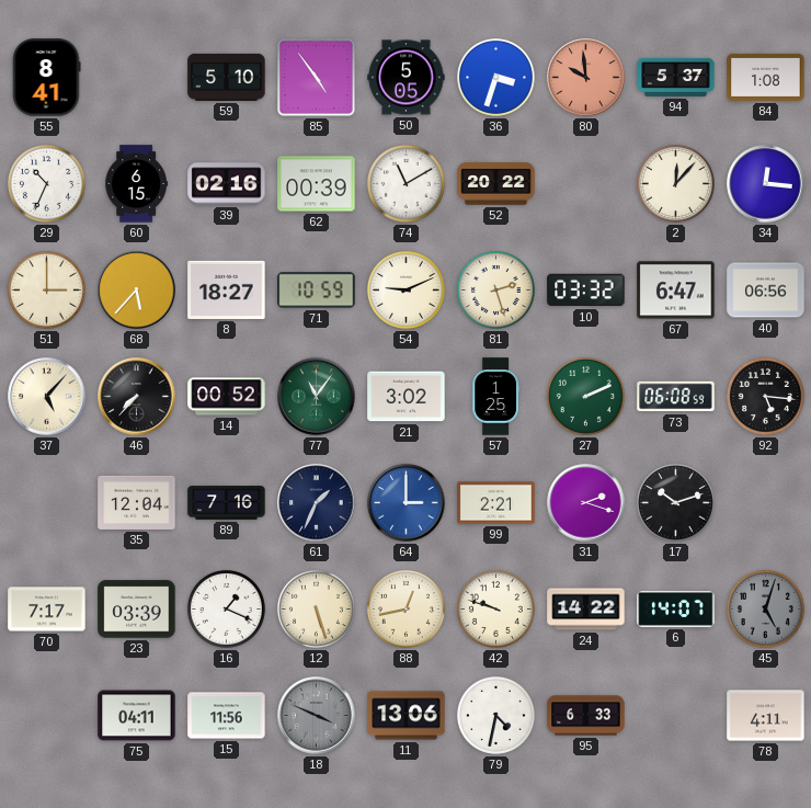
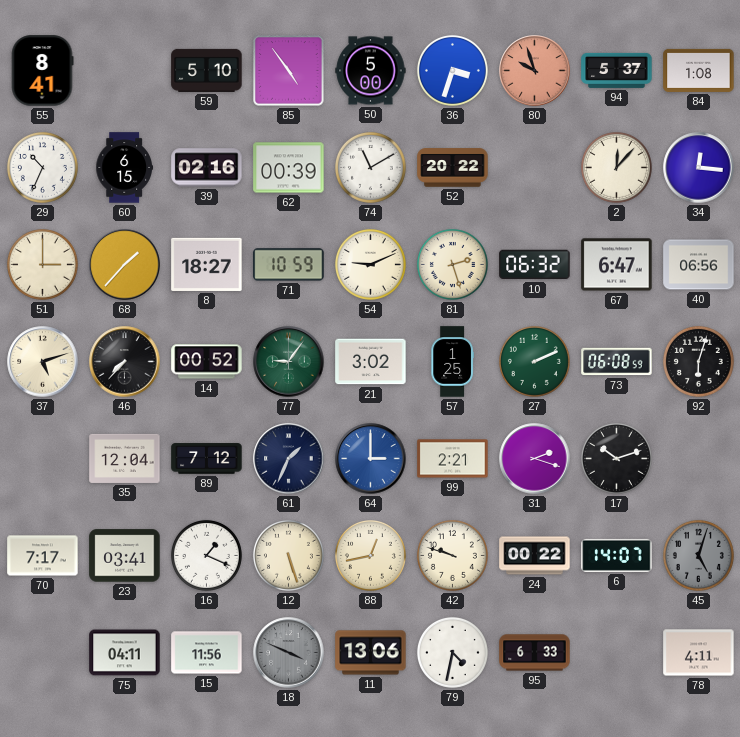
50: 5:05 -> 5:00
80: 9:59 -> 9:57
68: 5:37 -> 1:37
10: 03:32 -> 06:32
37: 5:07 -> 5:12
77: 11:06 -> 9:06
92: 5:16 -> 6:03
89: 7:16 -> 7:12
23: 03:39 -> 03:41
24: 14:22 -> 00:22
